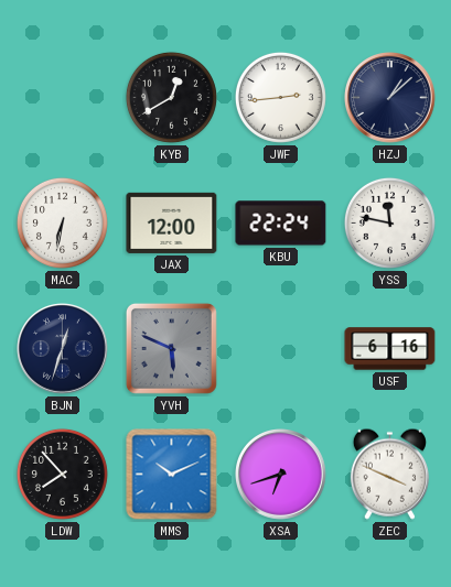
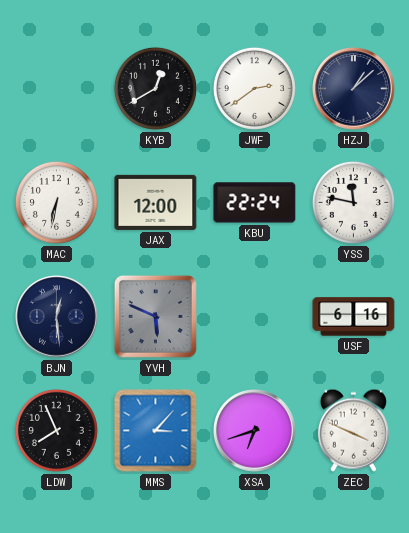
JWF: 2:44 -> 2:39
BJN: 12:33 -> 12:29
LDW: 7:53 -> 7:56
MMS: 10:11 -> 3:07
